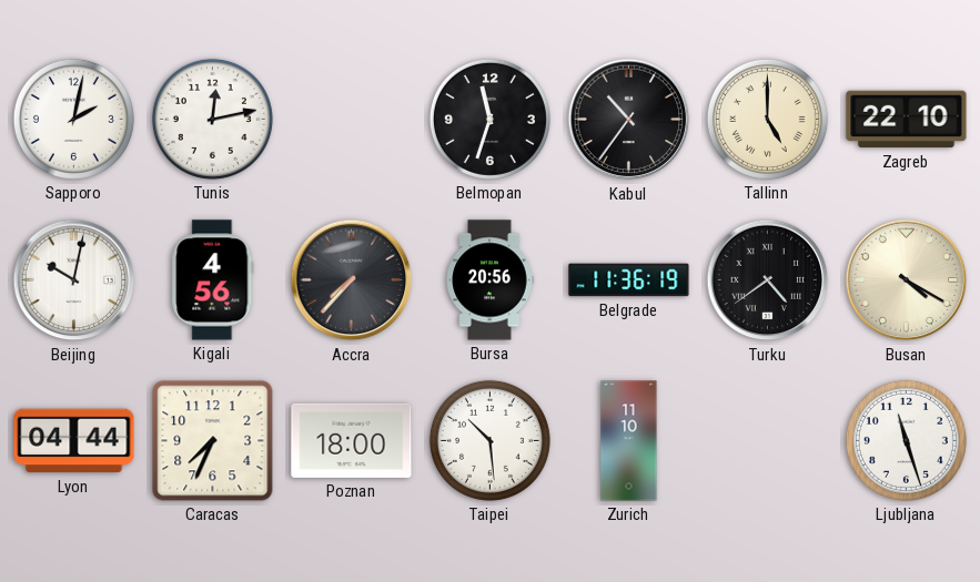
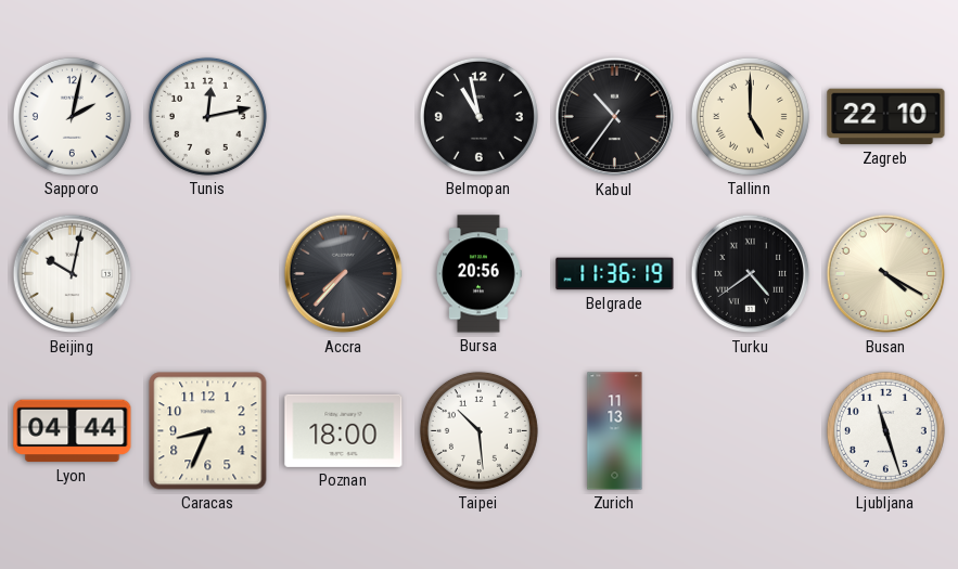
Belmopan: 11:33 -> 10:58
Kigali: 4:56 -> none
Caracas: 7:34 -> 8:34
Zurich: 11:10 -> 11:13
